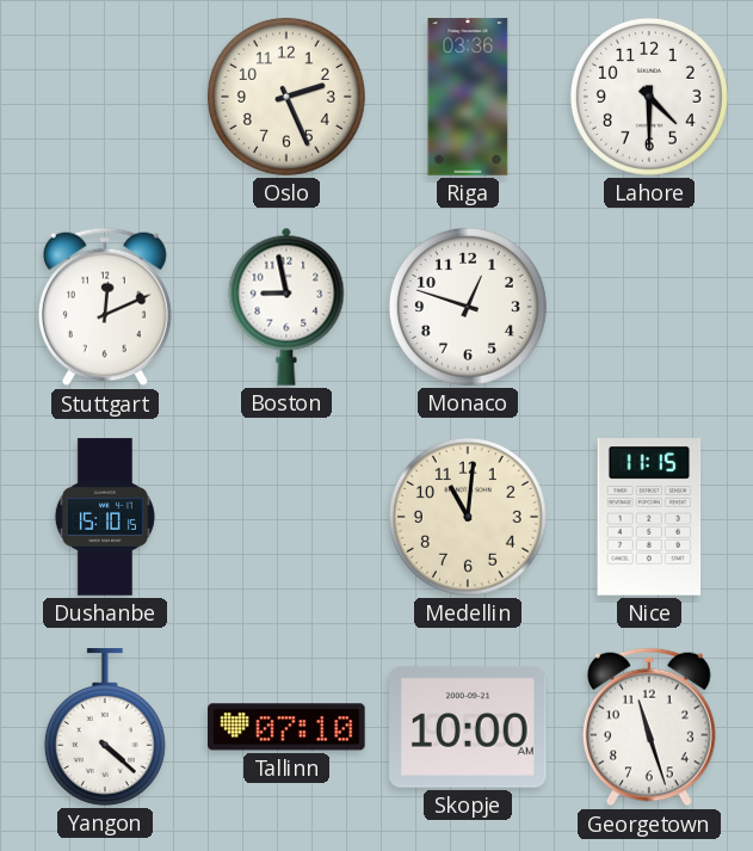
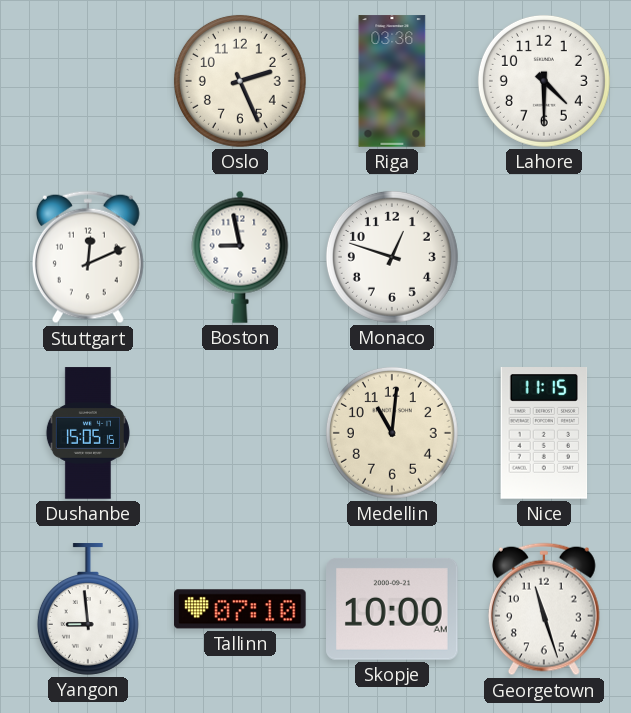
Dushanbe: 15:10 -> 15:05
Yangon: 4:22 -> 8:59
